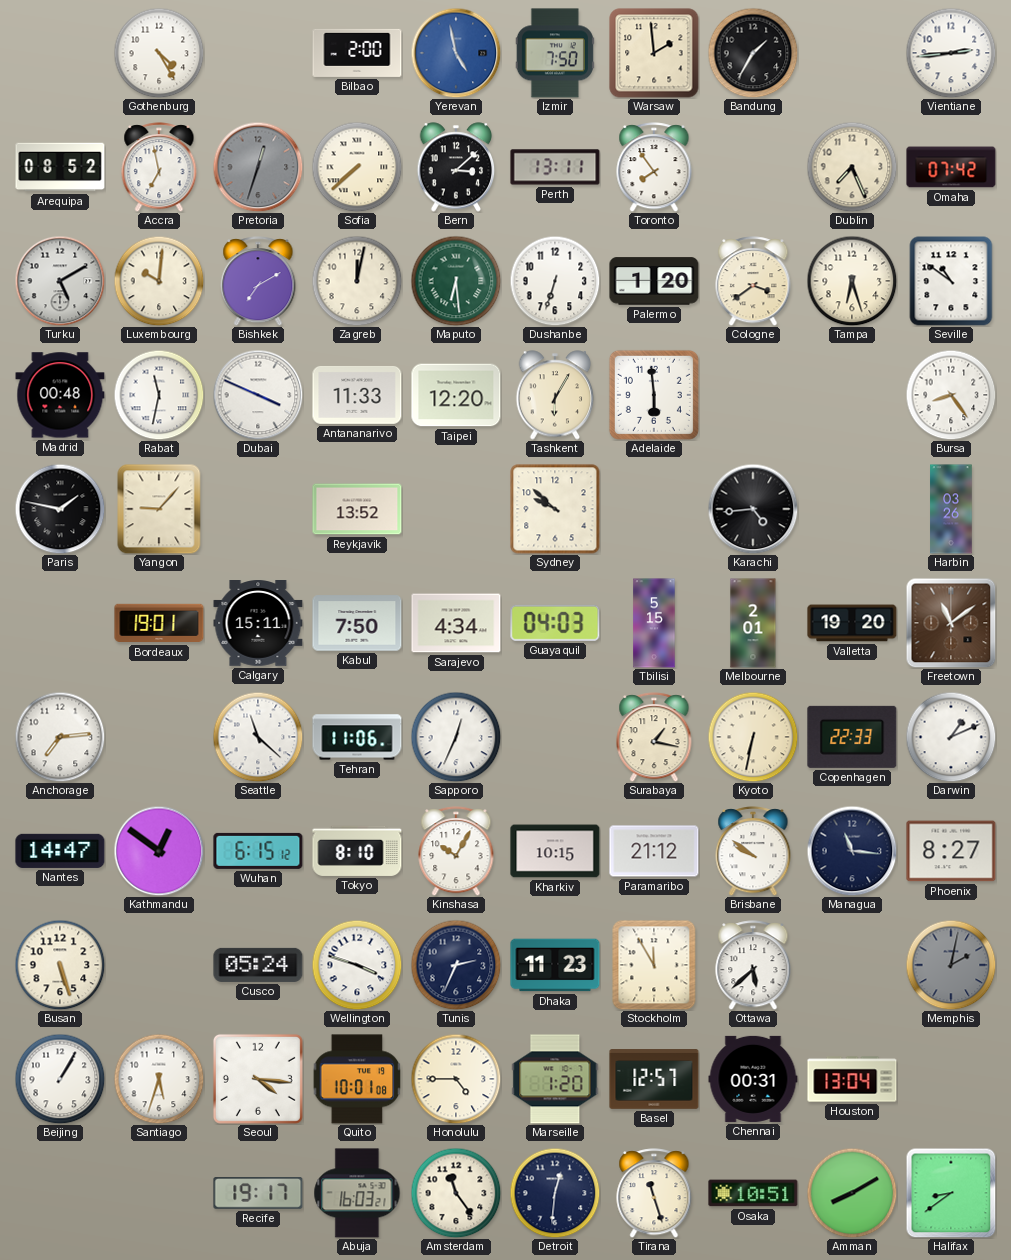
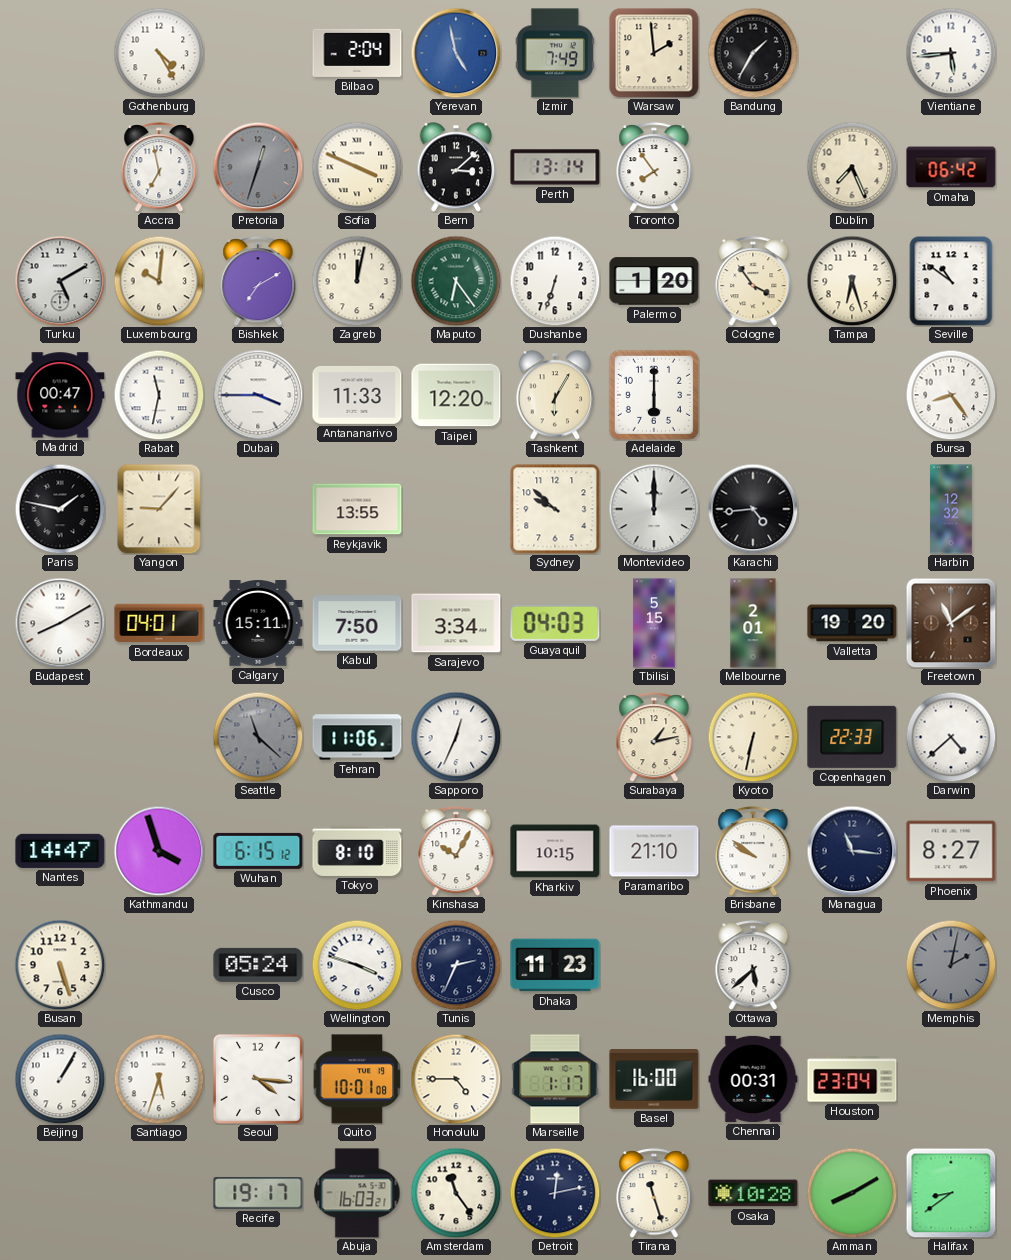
Bilbao: 2:00 -> 2:04
Izmir: 7:50 -> 7:49
Vientiane: 2:44 -> 5:44
Arequipa: 08:52 -> none
Sofia: 7:38 -> 3:49
Perth: 13:11 -> 13:14
Omaha: 07:42 -> 06:42
Maputo: 6:29 -> 6:24
Cologne: 3:39 -> 3:54
Madrid: 00:48 -> 00:47
Dubai: 3:49 -> 3:45
Adelaide: 5:59 -> 6:00
Reykjavik: 13:52 -> 13:55
Montevideo: none -> 12:00
Harbin: 03:26 -> 12:32
Budapest: none -> 8:10
Bordeaux: 19:01 -> 04:01
Sarajevo: 4:34 -> 3:34
Anchorage: 7:14 -> none
Seattle dial: white -> grey
Surabaya: 1:17 -> 1:13
Darwin: 1:11 -> 4:38
Kathmandu: 12:51 -> 3:57
Paramaribo: 21:12 -> 21:10
Stockholm: 11:55 -> none
Marseille: 1:20 -> 1:17
Basel: 12:57 -> 16:00
Houston: 13:04 -> 23:04
Detroit: 12:31 -> 12:13
Osaka: 10:51 -> 10:28
